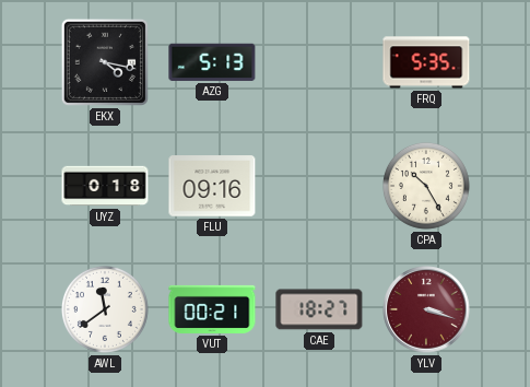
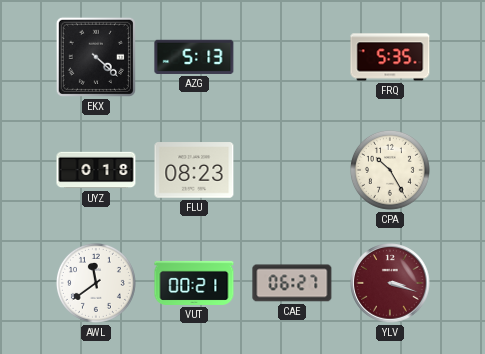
EKX: 4:17 -> 4:22
FLU: 09:16 -> 08:23
CAE: 18:27 -> 06:27
